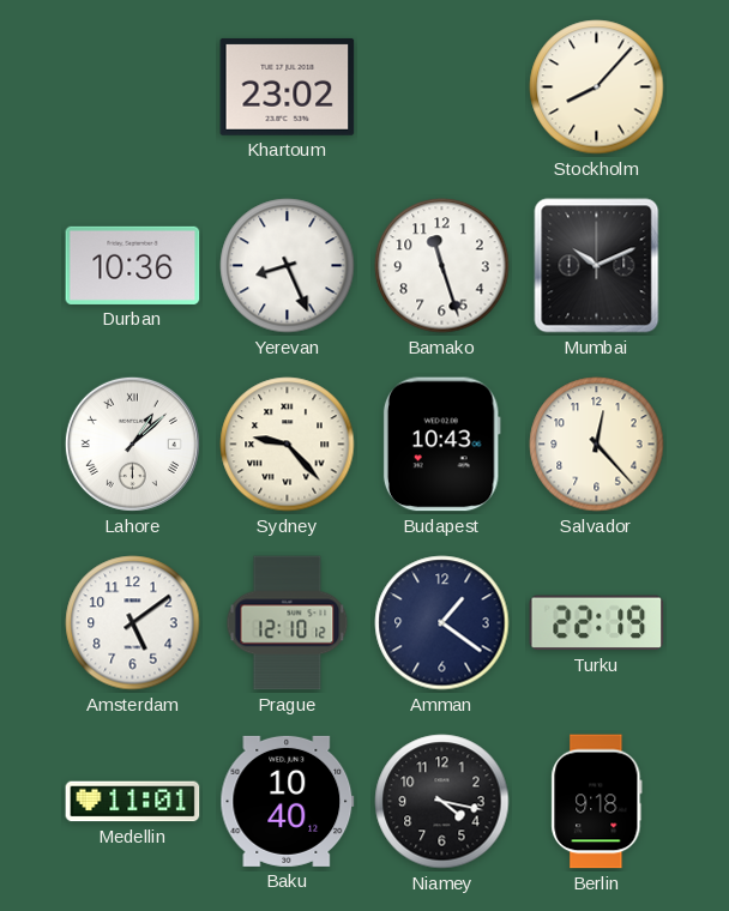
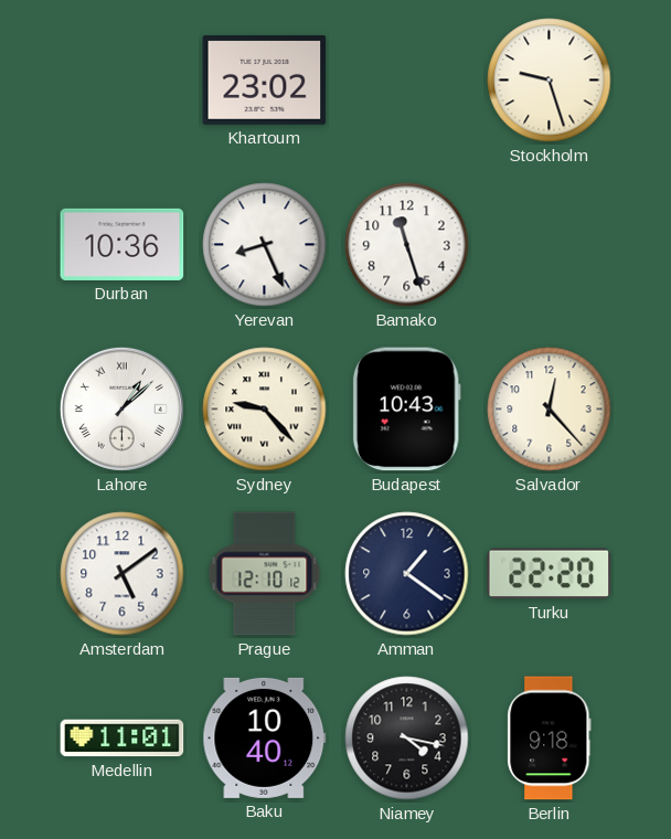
Stockholm: 8:07 -> 9:27
Mumbai: 10:11 -> none
Turku: 22:19 -> 22:20
